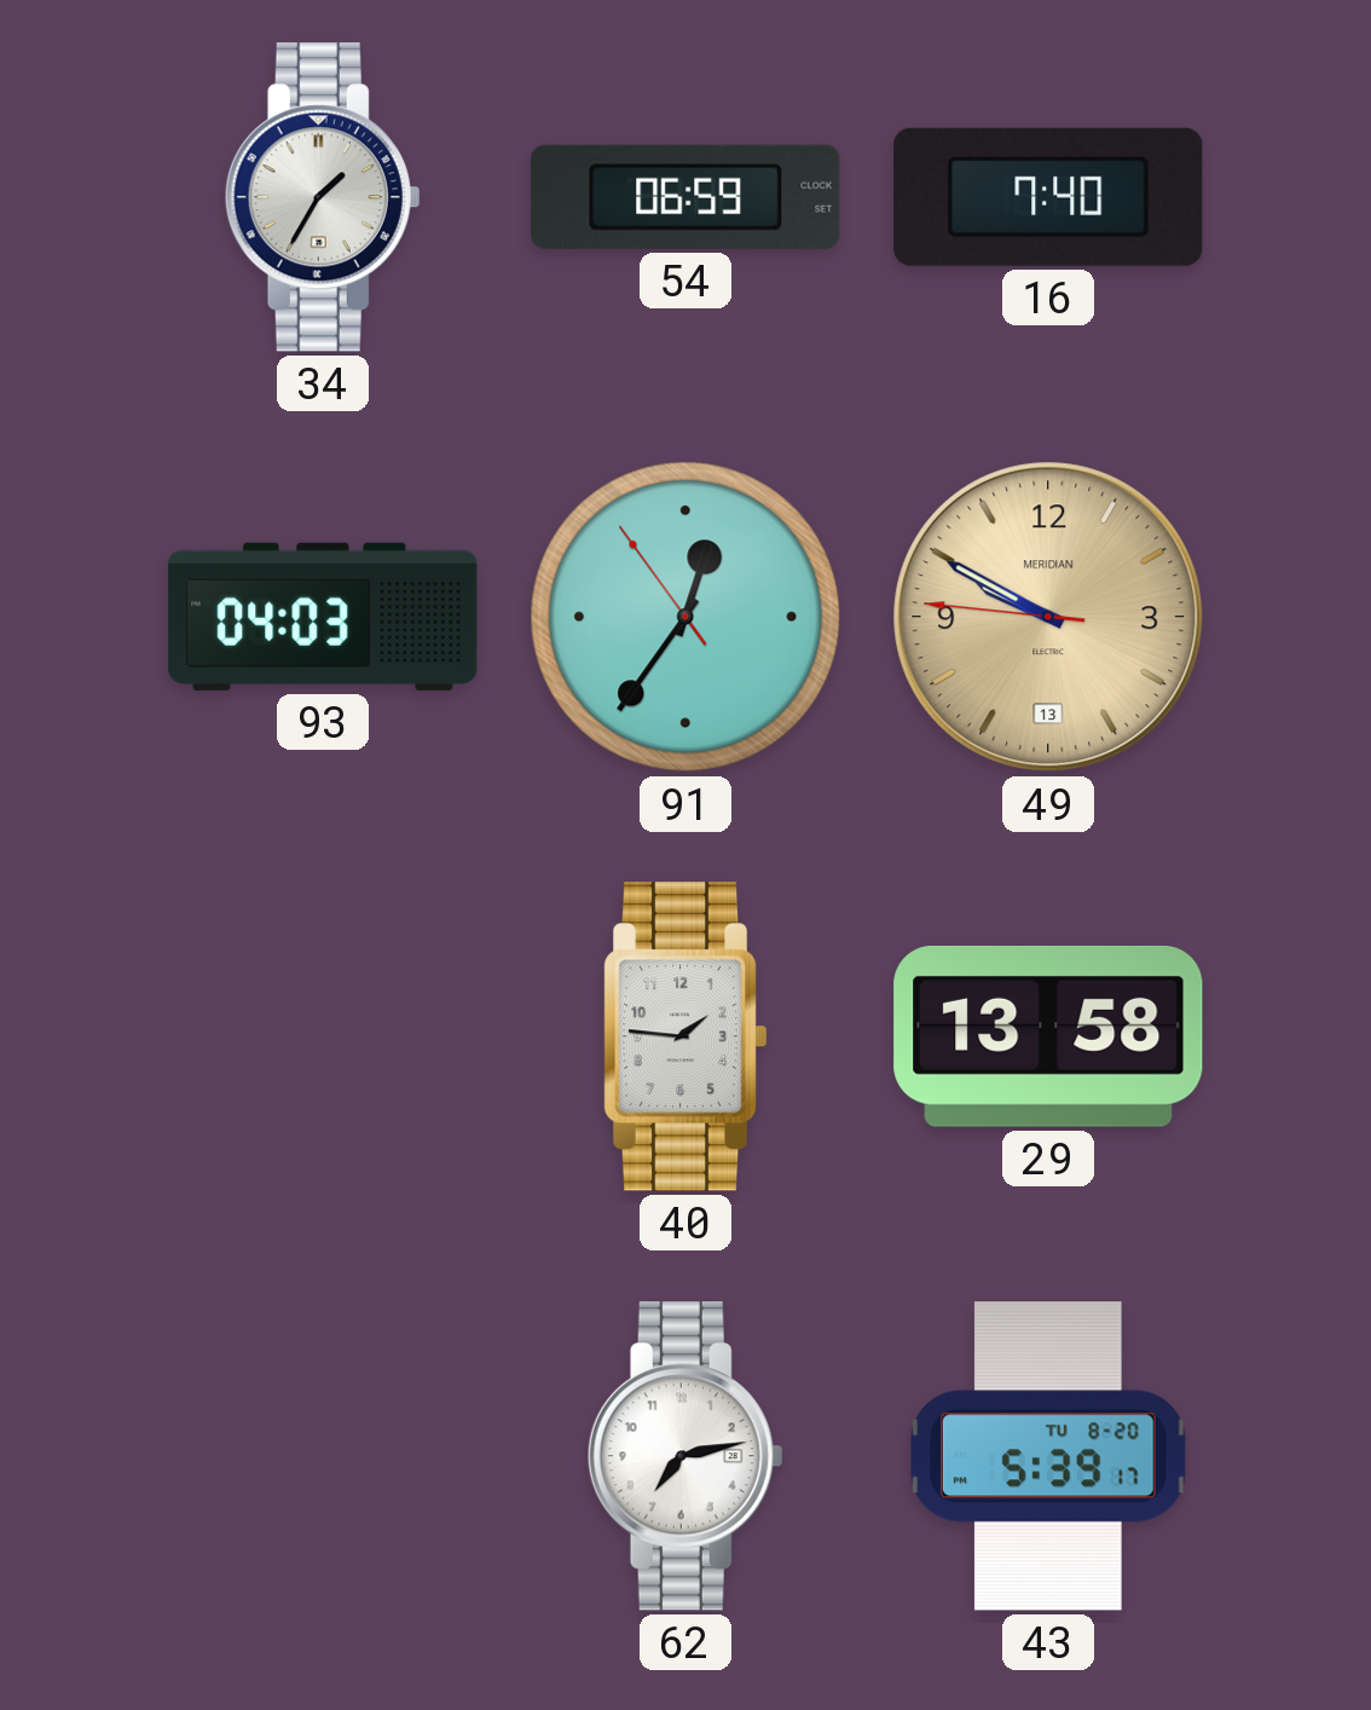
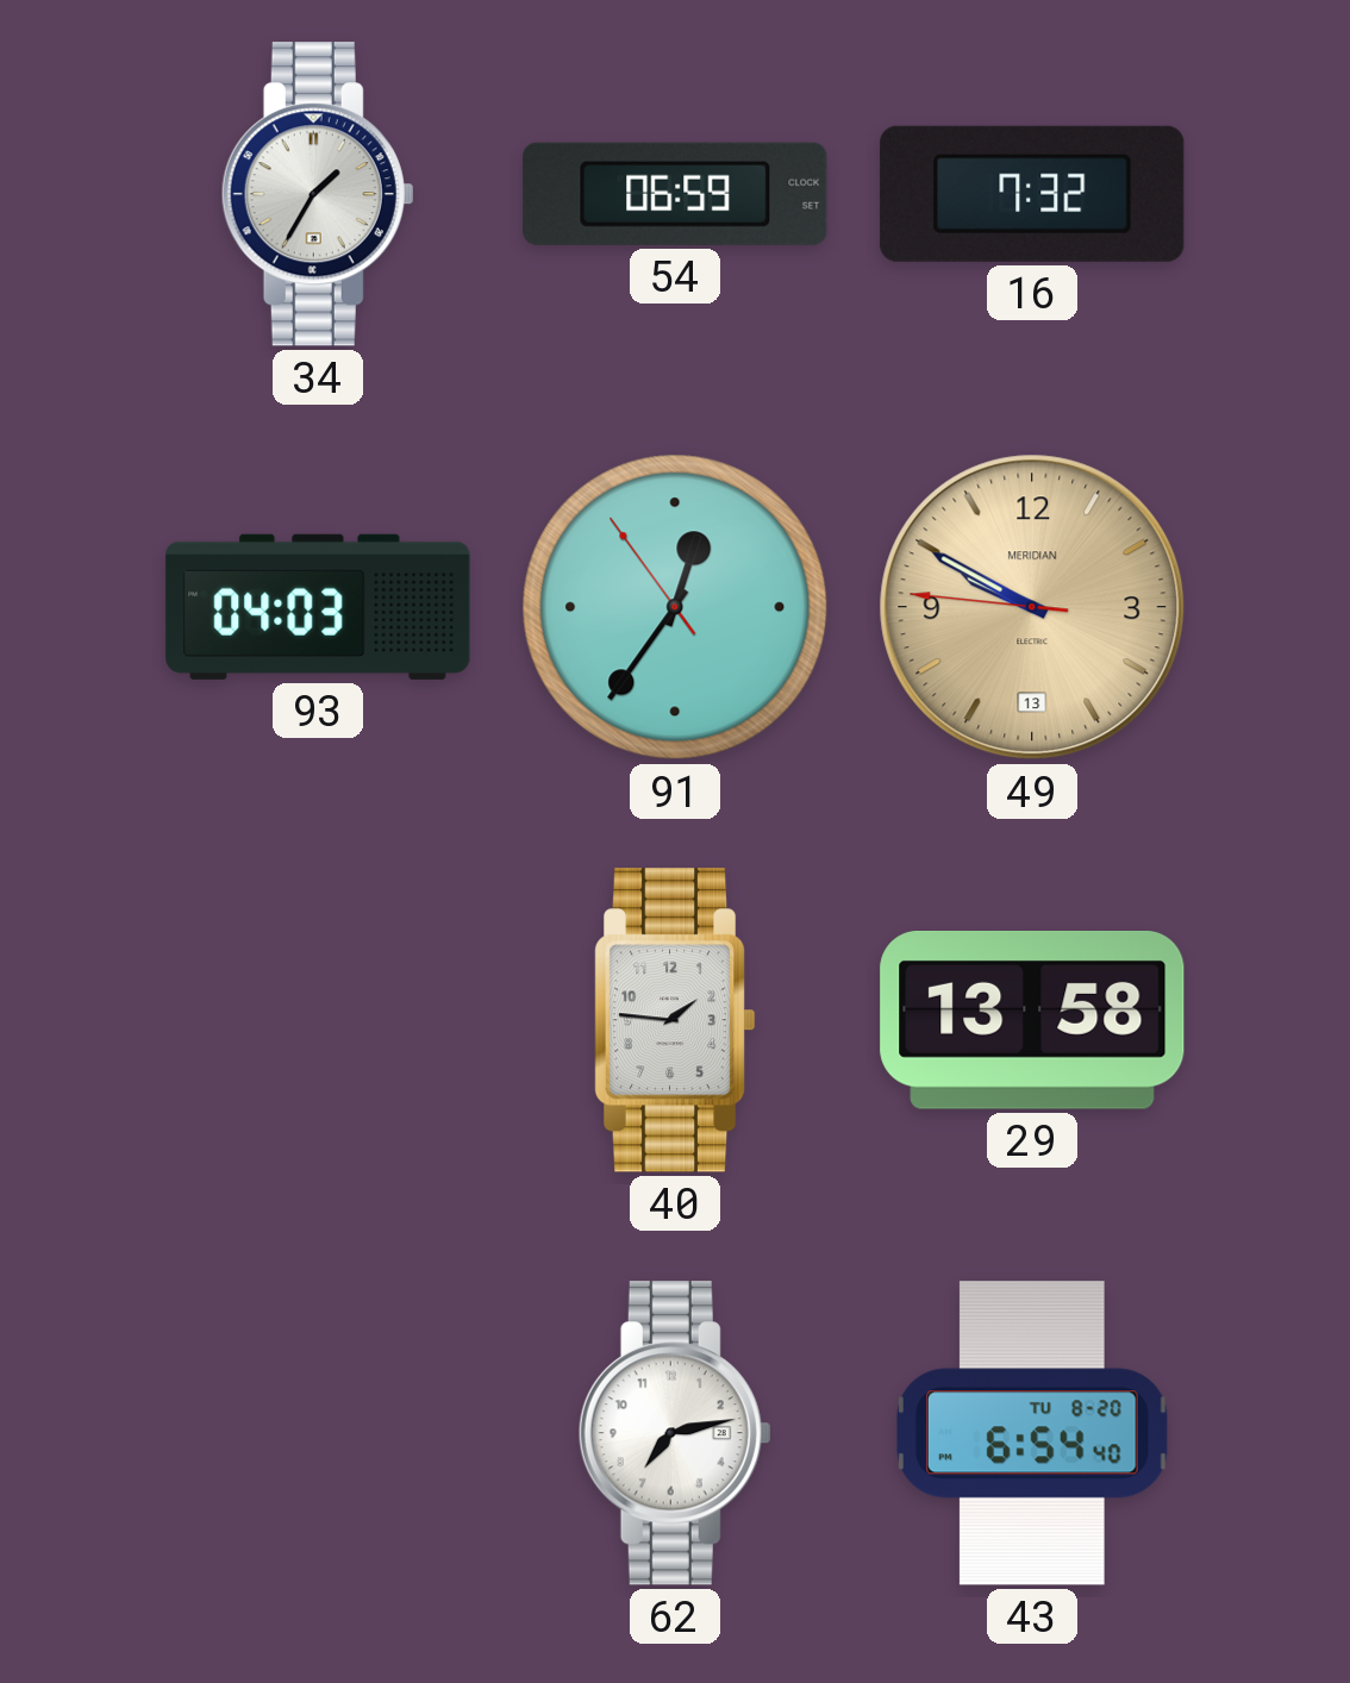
16: 7:40 -> 7:32
43: 5:39 -> 6:54
